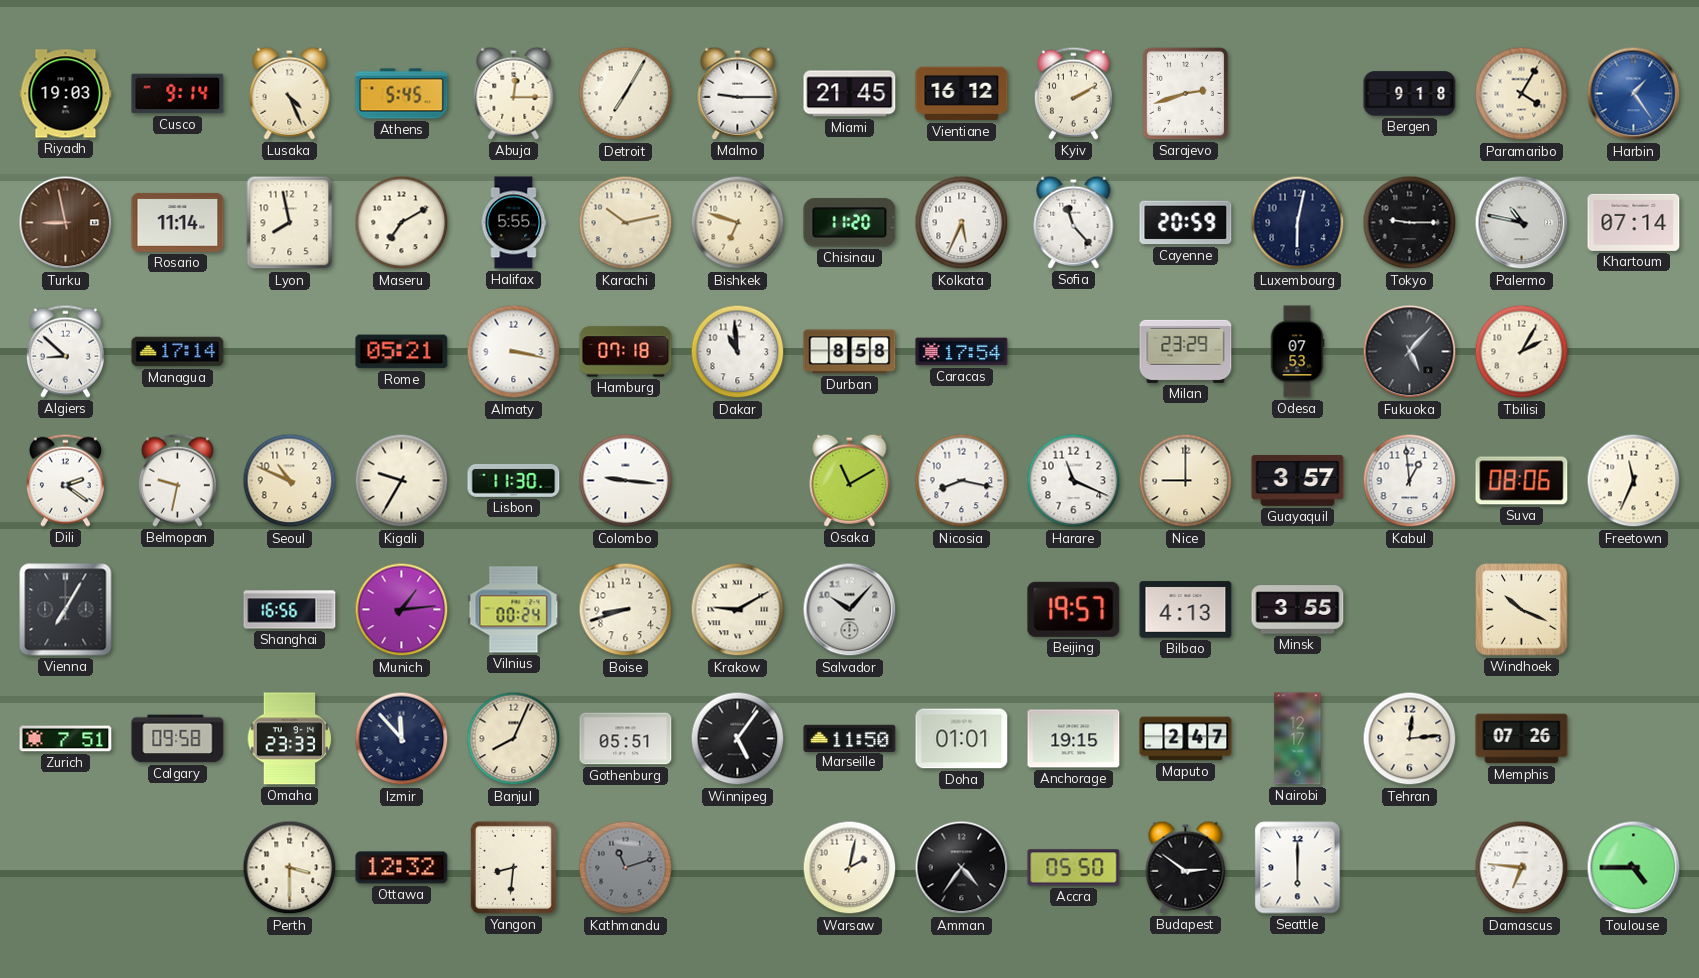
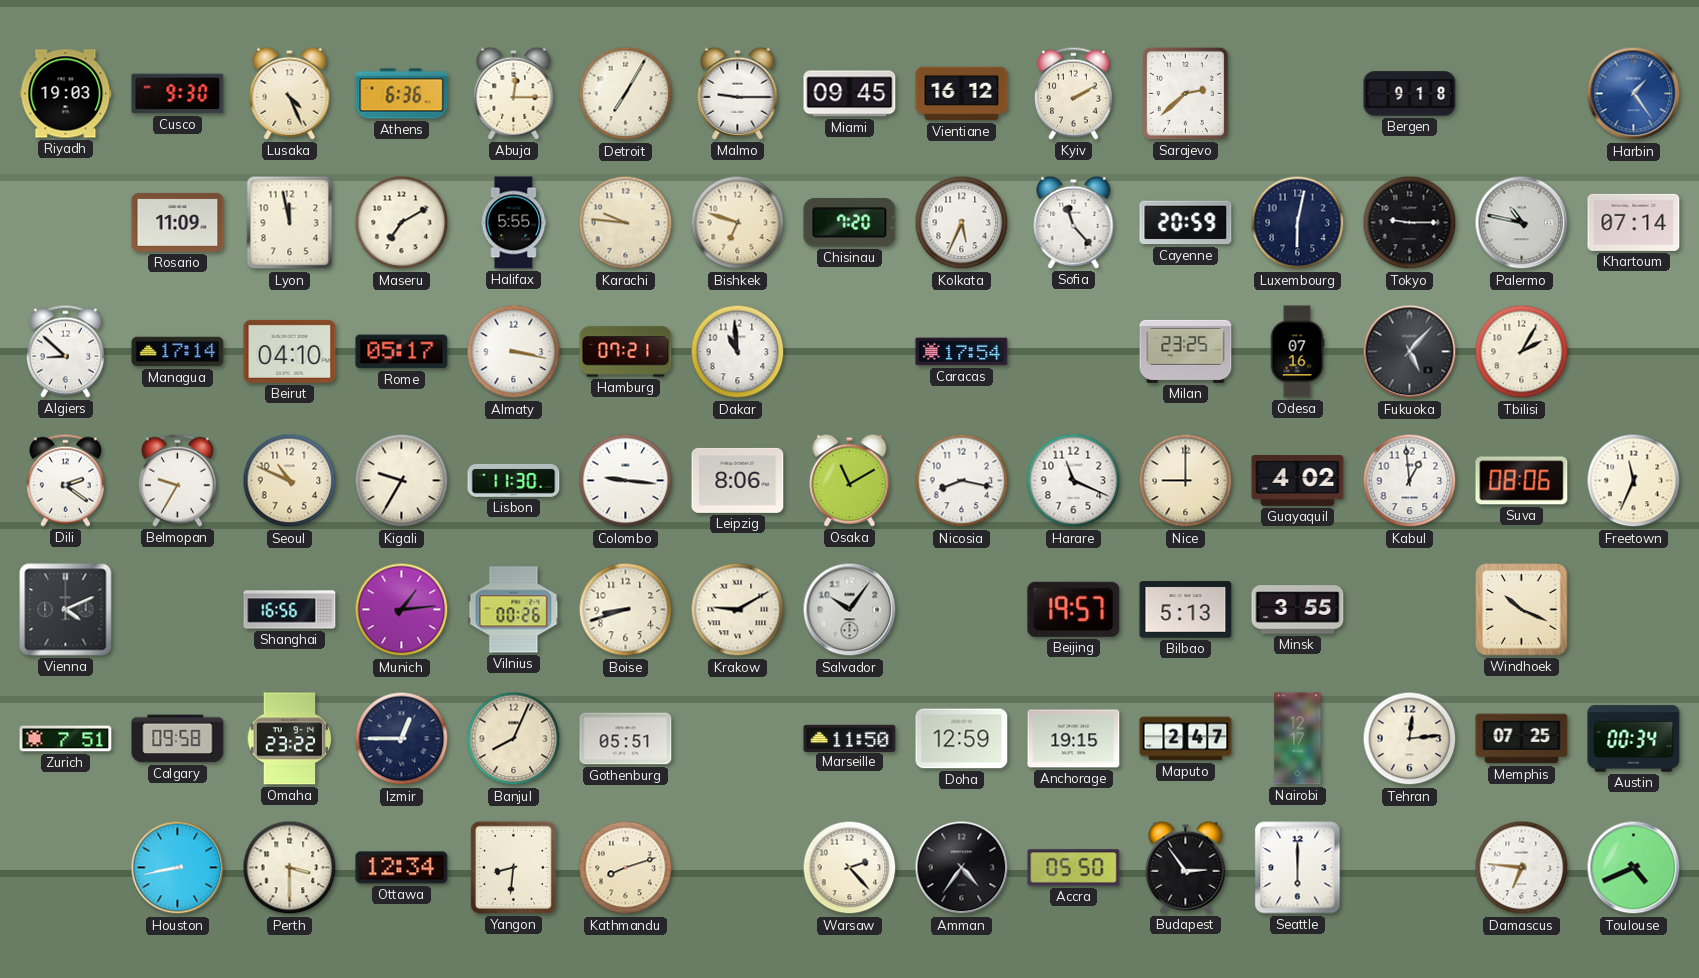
Cusco: 9:14 -> 9:30
Athens: 5:45 -> 6:36
Miami: 21:45 -> 09:45
Sarajevo: 2:42 -> 2:38
Paramaribo: 4:05 -> none
Turku: 8:58 -> none
Rosario: 11:14 -> 11:09
Lyon: 7:58 -> 11:58
Karachi: 10:13 -> 9:46
Chisinau: 11:20 -> 7:20
Beirut: none -> 04:10
Rome: 05:21 -> 05:17
Hamburg: 07:18 -> 07:21
Durban: 8:58 -> none
Milan: 23:29 -> 23:25
Odesa: 07:53 -> 07:16
Belmopan: 9:32 -> 9:35
Leipzig: none -> 8:06
Guayaquil: 3:57 -> 4:02
Vienna: 7:05 -> 4:11
Vilnius: 00:24 -> 00:26
Salvador: 10:07 -> 10:06
Bilbao: 4:13 -> 5:13
Omaha: 23:33 -> 23:22
Izmir: 11:53 -> 12:45
Winnipeg: 5:06 -> none
Doha: 01:01 -> 12:59
Memphis: 07:26 -> 07:25
Austin: none -> 00:34
Houston: none -> 8:43
Ottawa: 12:32 -> 12:34
Kathmandu: 11:12 -> 8:12
Kathmandu dial: grey -> cream
Warsaw: 2:02 -> 2:23
Budapest: 2:51 -> 2:54
Toulouse: 4:45 -> 4:41
